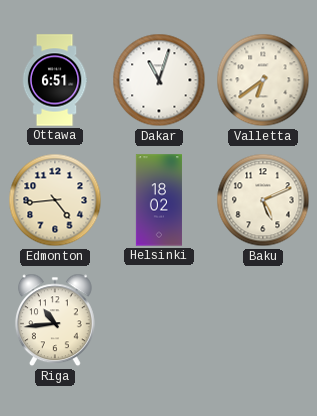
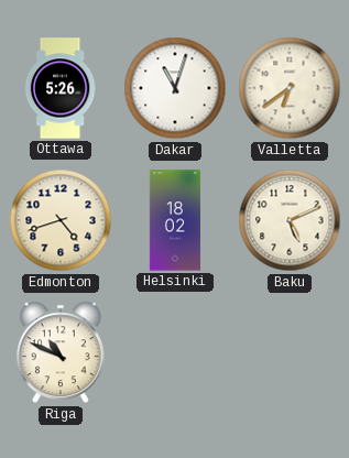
Ottawa: 6:51 -> 5:26
Edmonton: 4:44 -> 4:42
Riga: 10:44 -> 10:49
